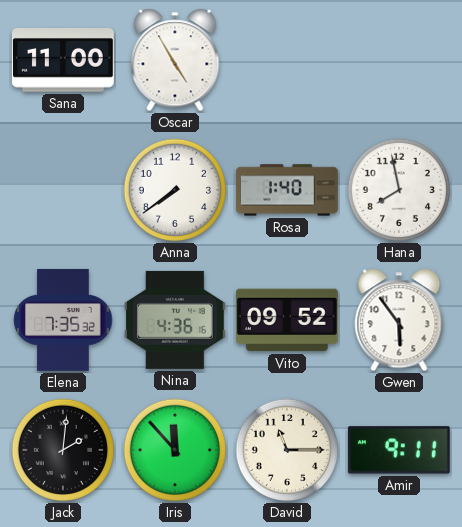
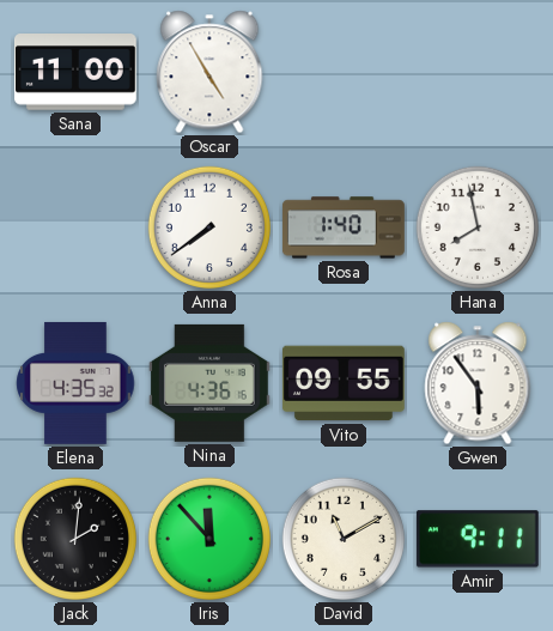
Elena: 7:35 -> 4:35
Vito: 09:52 -> 09:55
David: 11:15 -> 11:10
